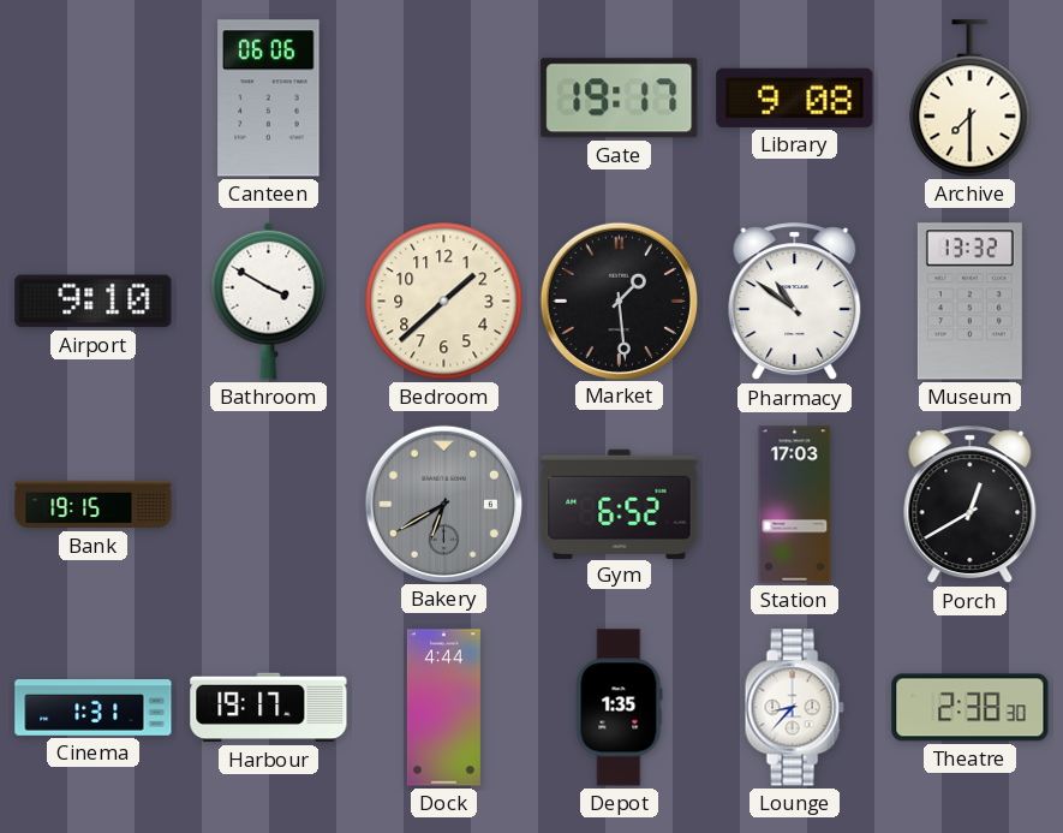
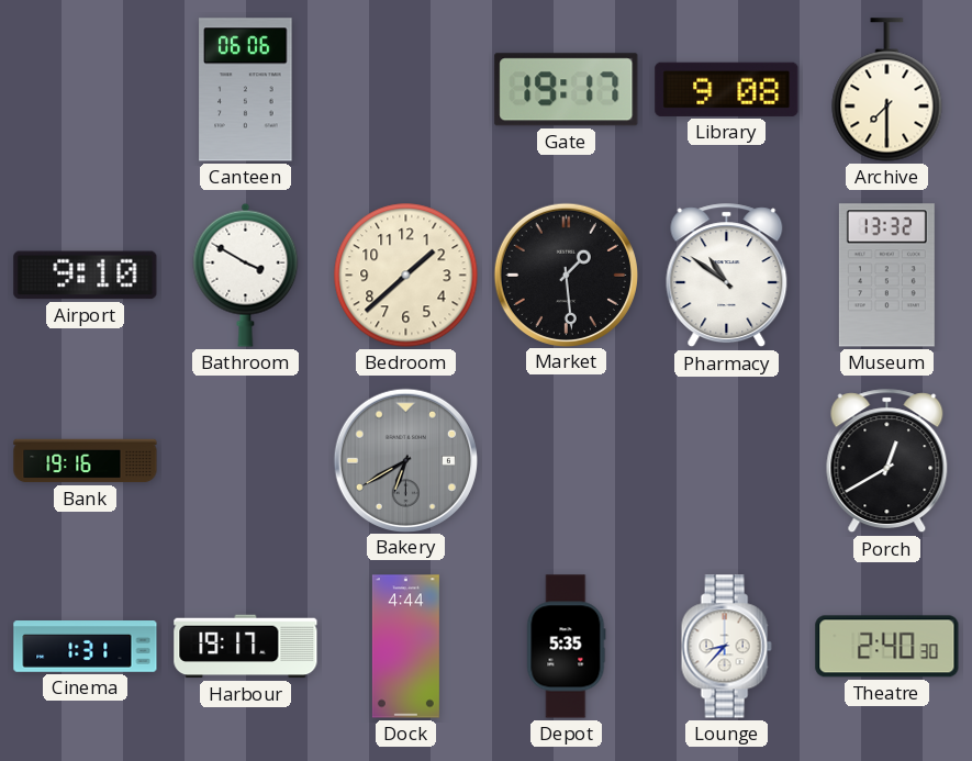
Bank: 19:15 -> 19:16
Gym: 6:52 -> none
Station: 17:03 -> none
Depot: 1:35 -> 5:35
Theatre: 2:38 -> 2:40
